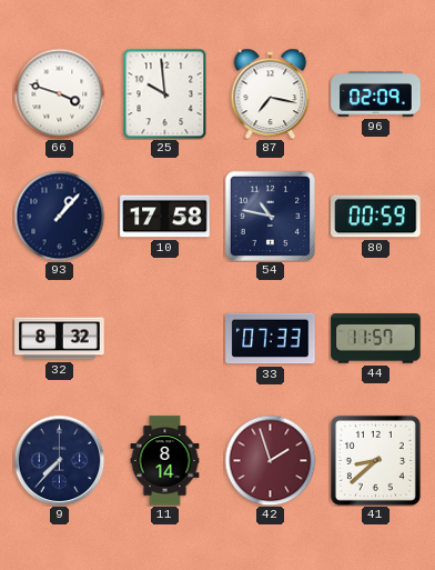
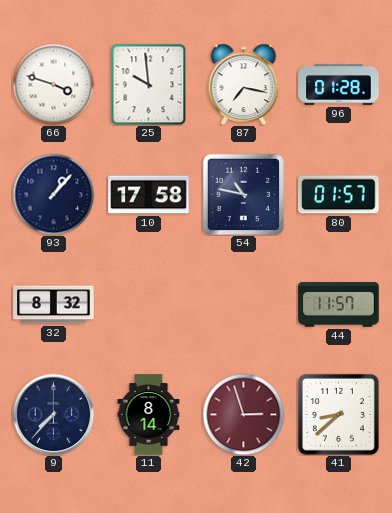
96: 02:09 -> 01:28
80: 00:59 -> 01:57
33: 07:33 -> none
42: 1:57 -> 2:57
